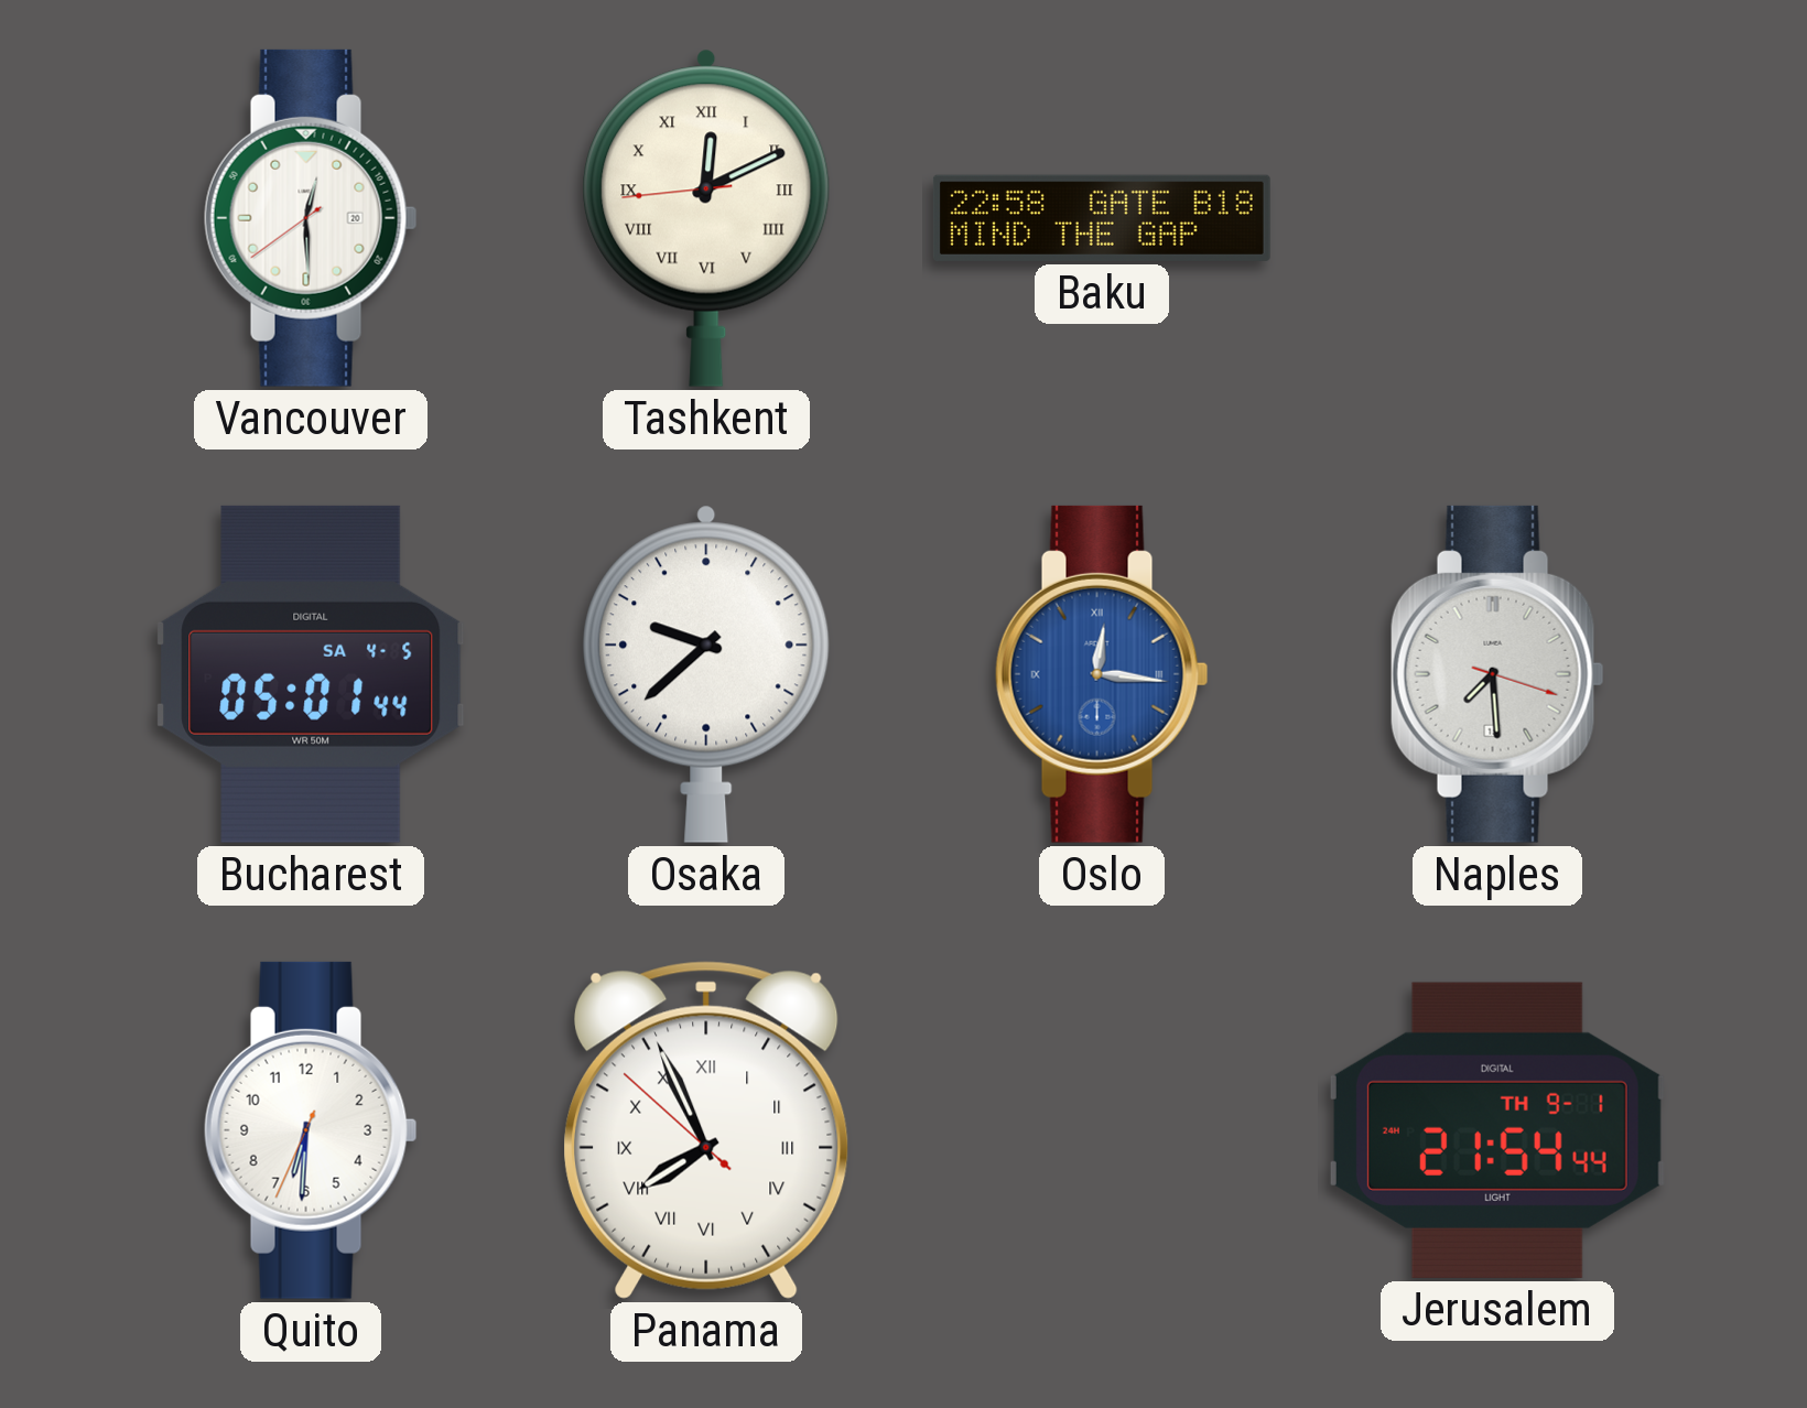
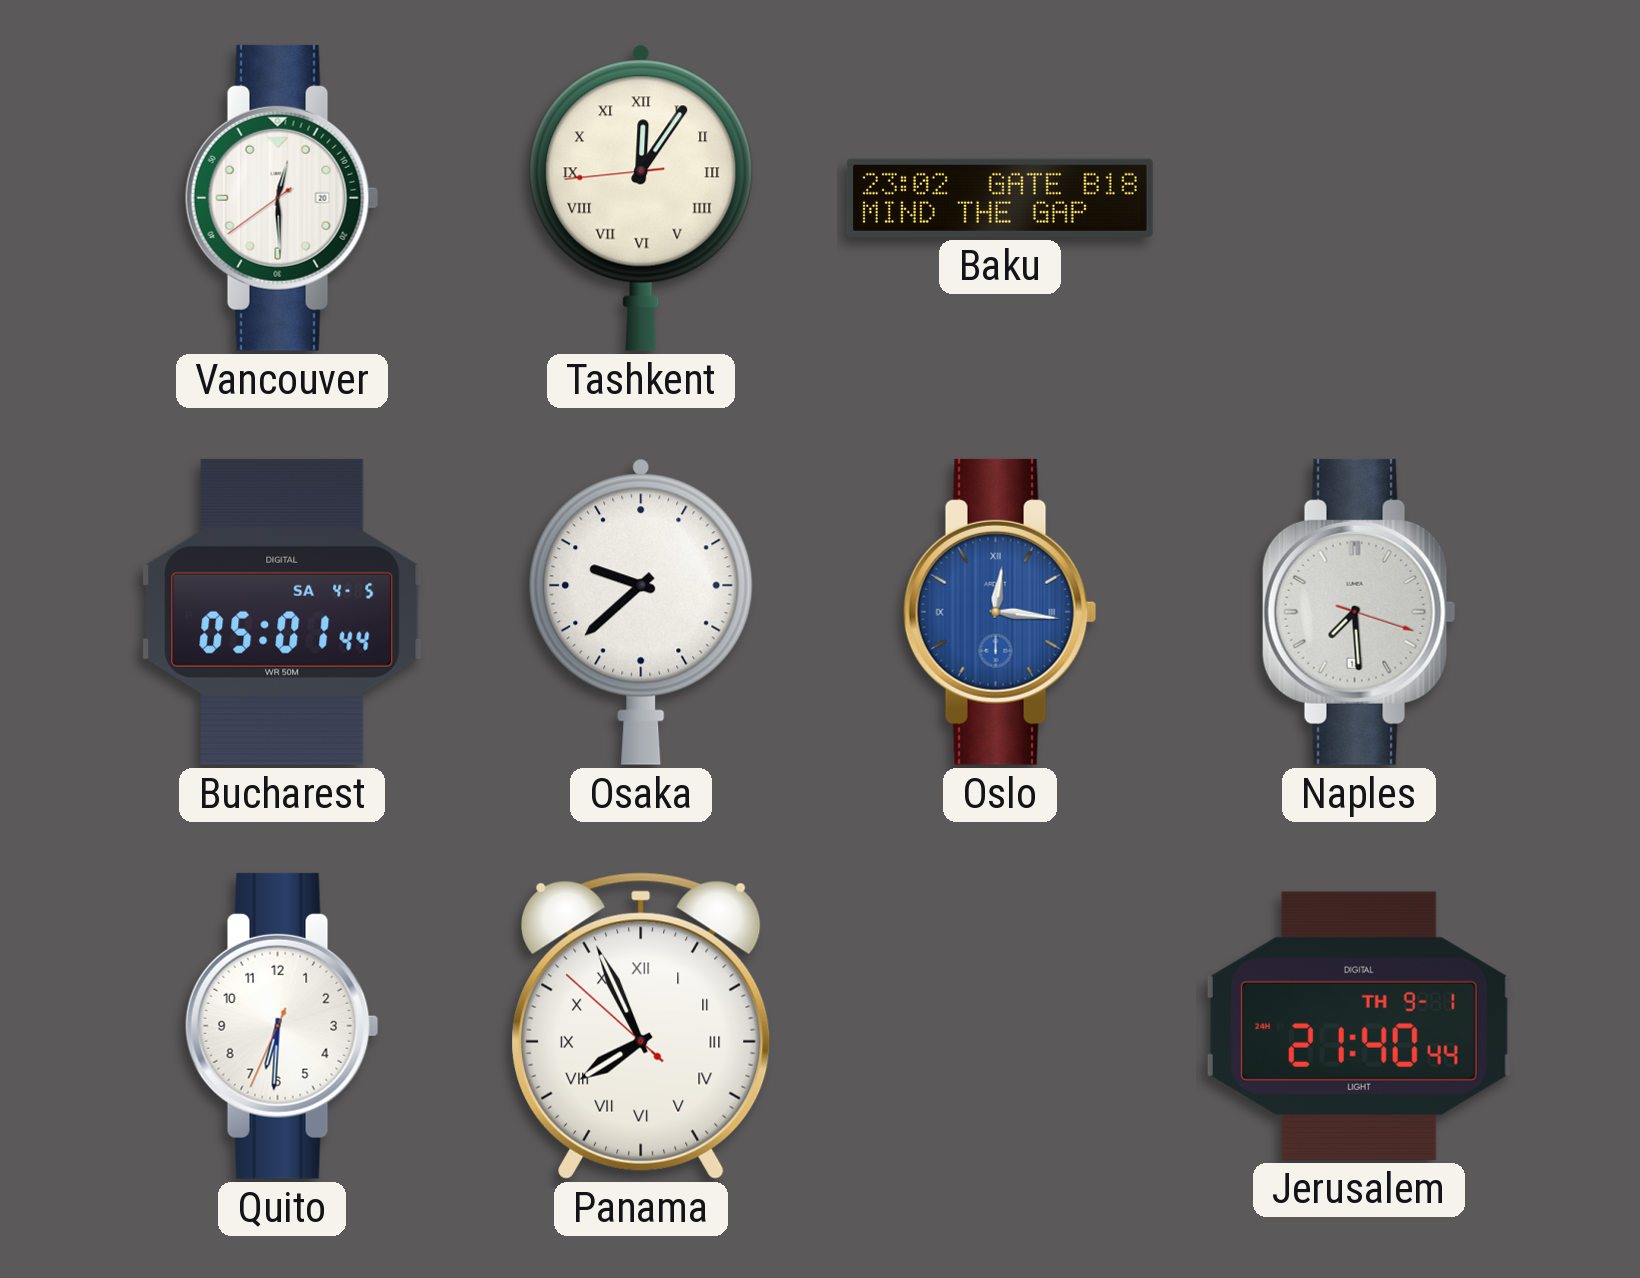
Tashkent: 12:10 -> 12:05
Baku: 22:58 -> 23:02
Jerusalem: 21:54 -> 21:40
